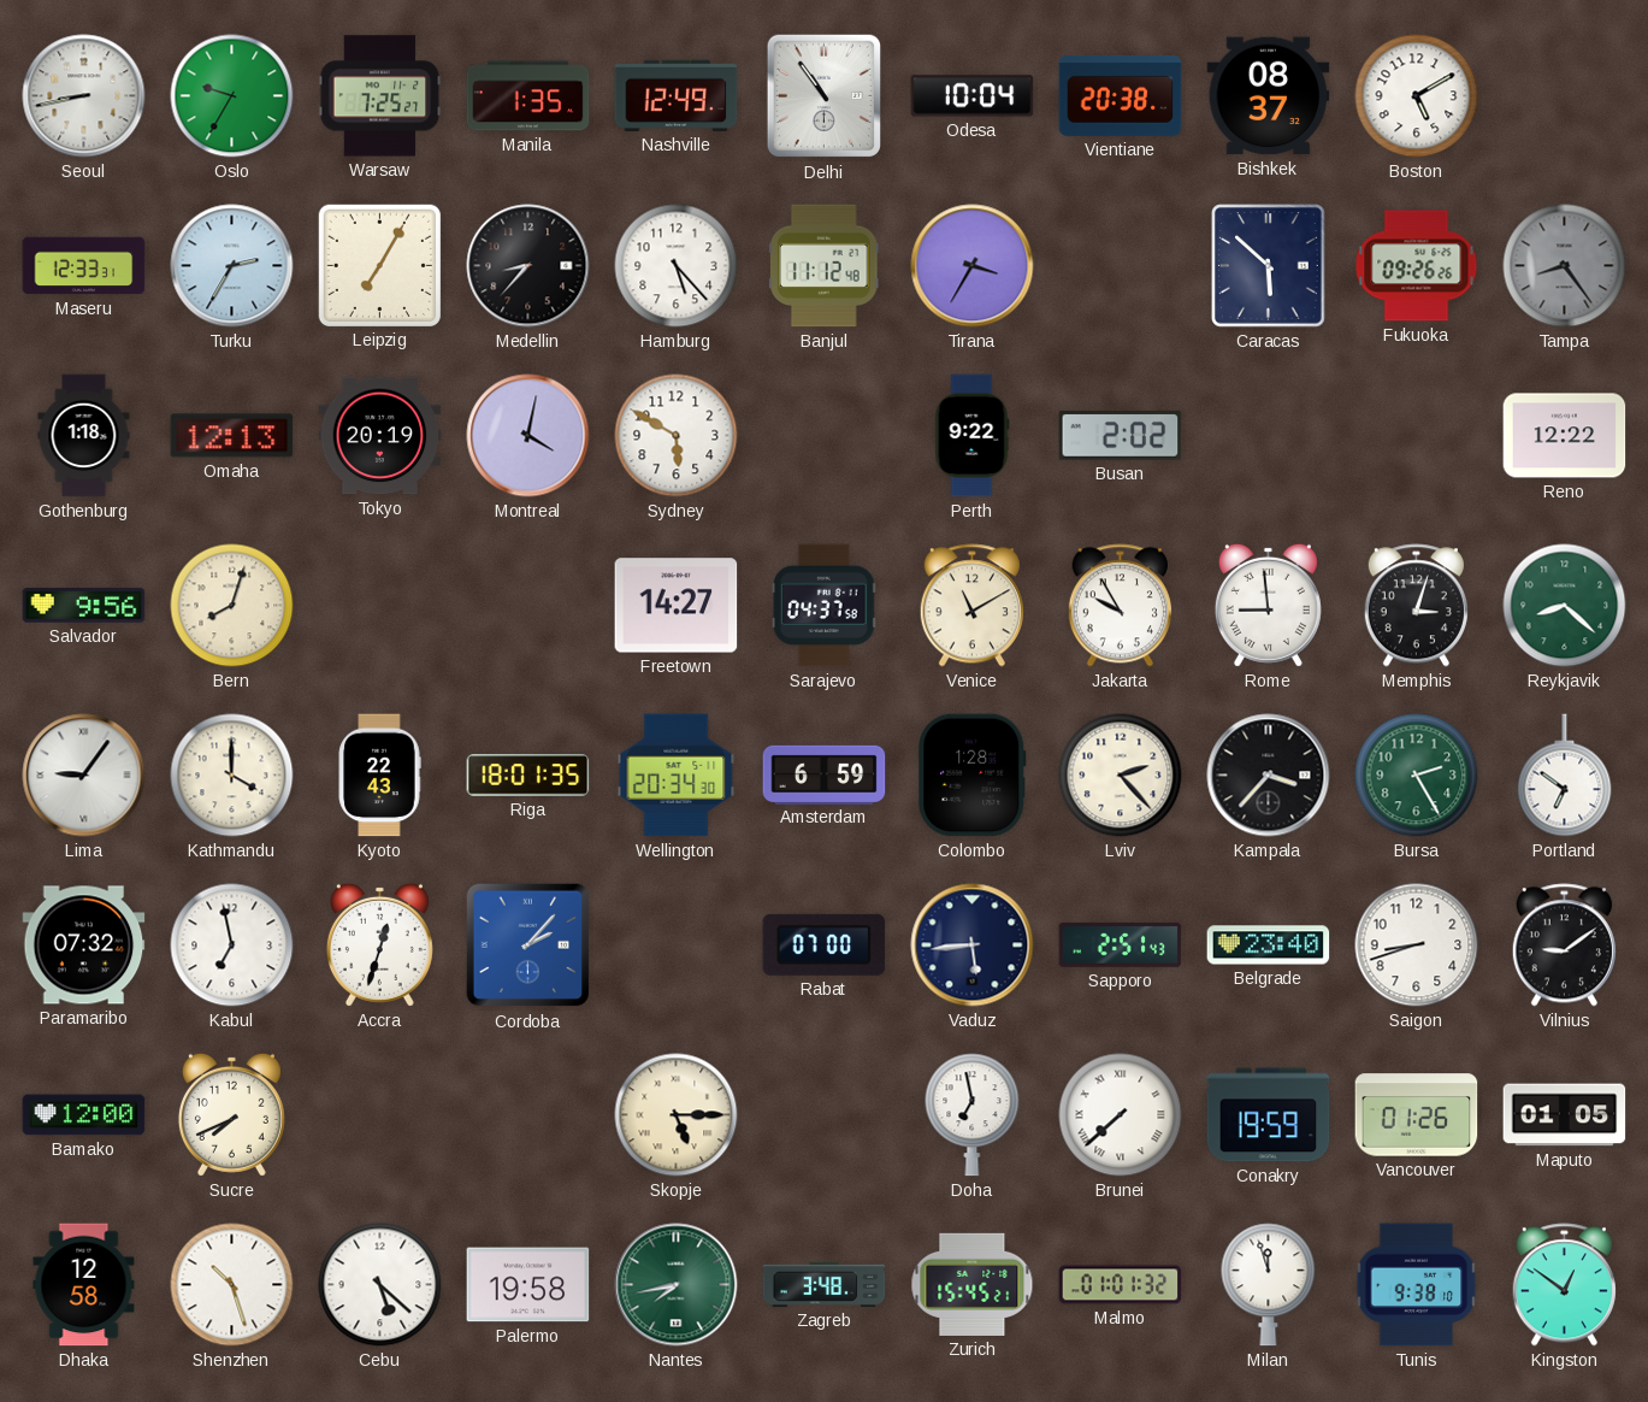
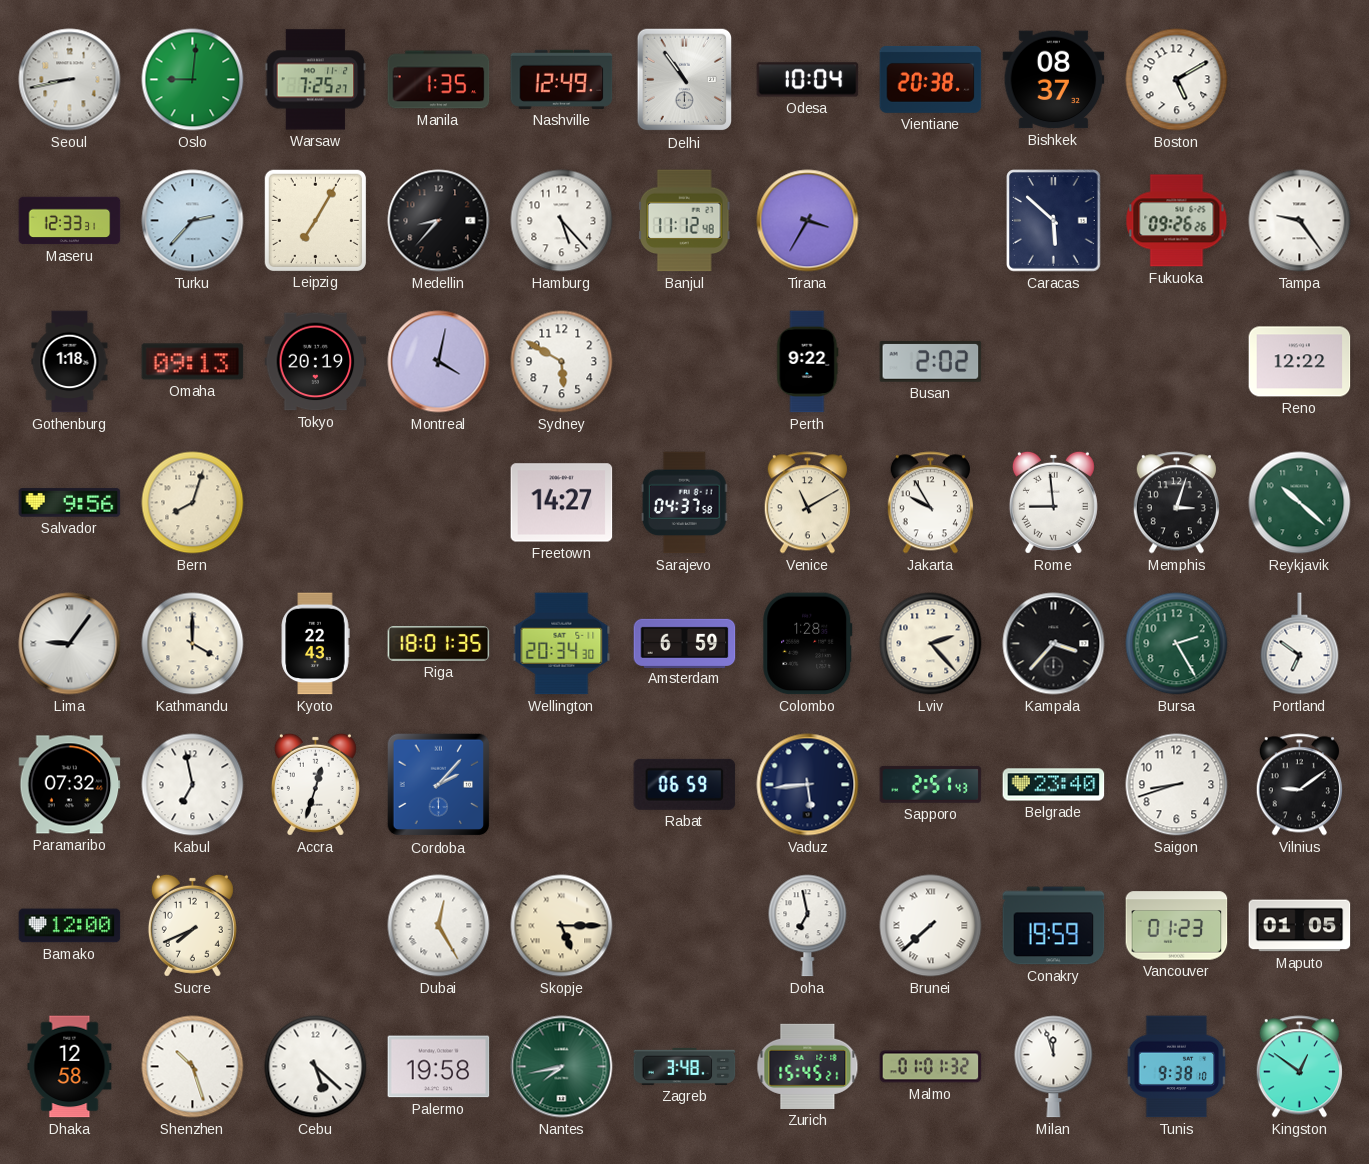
Oslo: 9:35 -> 9:01
Turku: 2:35 -> 2:37
Tampa: 8:24 -> 9:24
Tampa dial: grey -> white
Omaha: 12:13 -> 09:13
Reykjavik: 8:22 -> 10:22
Rabat: 07:00 -> 06:59
Dubai: none -> 12:25
Vancouver: 01:26 -> 01:23
